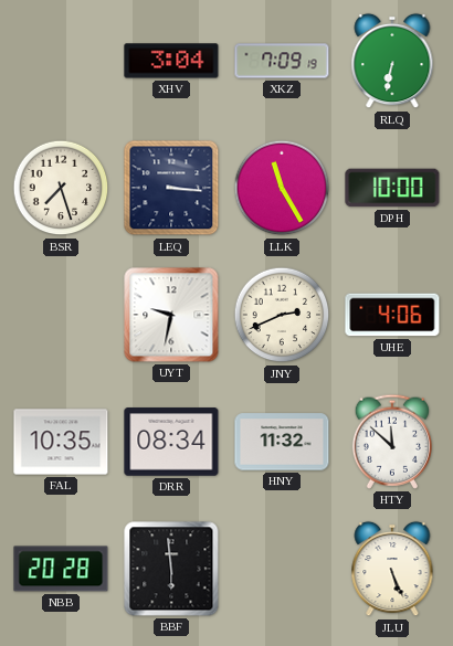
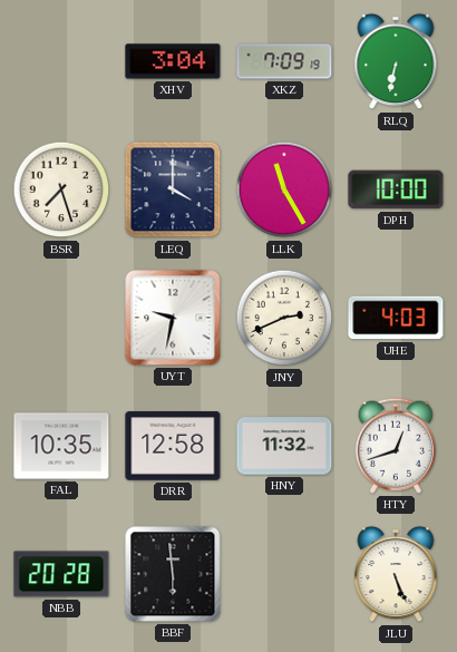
LEQ: 3:16 -> 4:00
UHE: 4:06 -> 4:03
DRR: 08:34 -> 12:58
HTY: 11:52 -> 12:42
